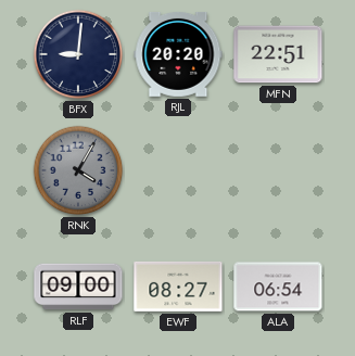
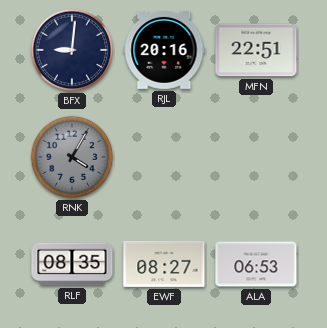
RJL: 20:20 -> 20:16
RLF: 09:00 -> 08:35
ALA: 06:54 -> 06:53
